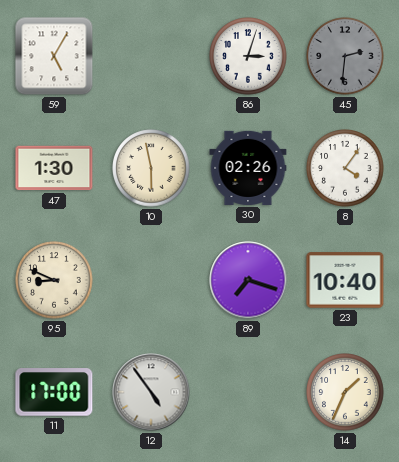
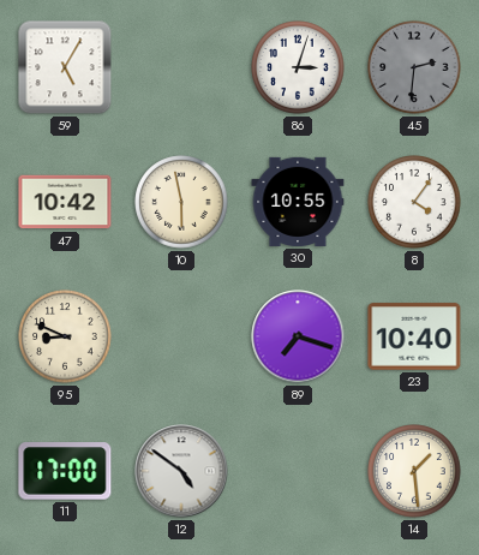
47: 1:30 -> 10:42
30: 02:26 -> 10:55
12: 4:54 -> 4:51
14: 1:34 -> 1:29
